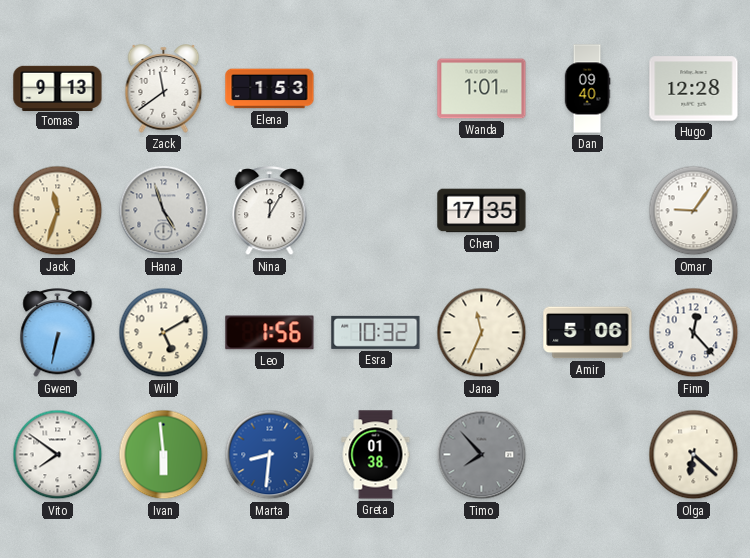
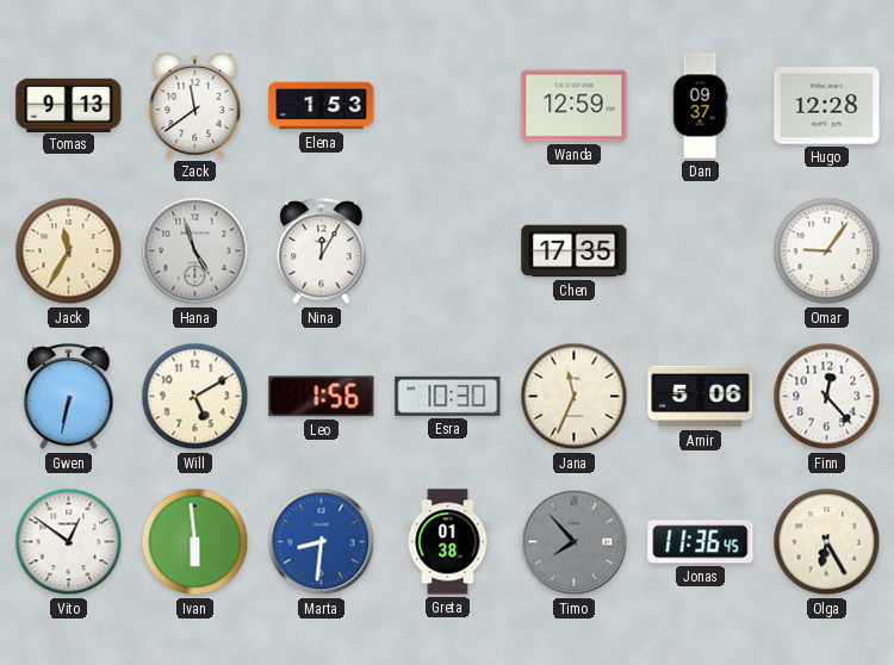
Wanda: 1:01 -> 12:59
Dan: 09:40 -> 09:37
Jack: 11:33 -> 11:35
Esra: 10:32 -> 10:30
Vito: 7:51 -> 12:51
Jonas: none -> 11:36
Olga: 6:22 -> 6:25
